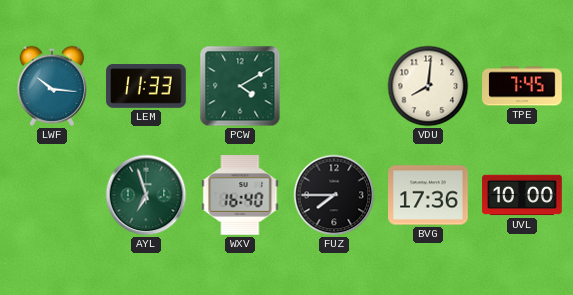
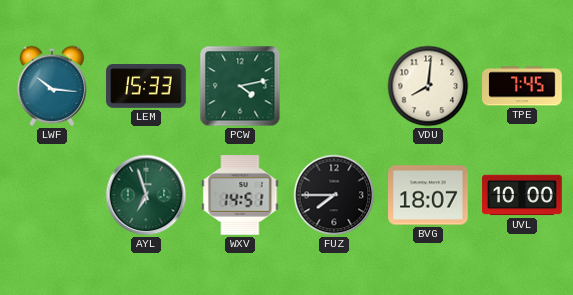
LEM: 11:33 -> 15:33
PCW: 4:10 -> 4:13
WXV: 16:40 -> 14:51
BVG: 17:36 -> 18:07
